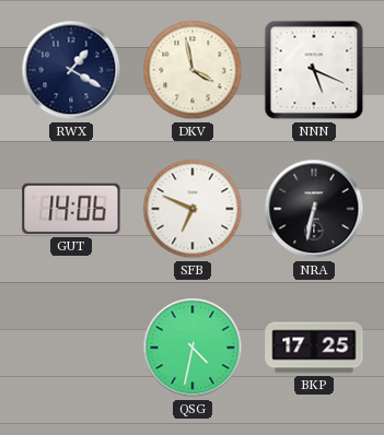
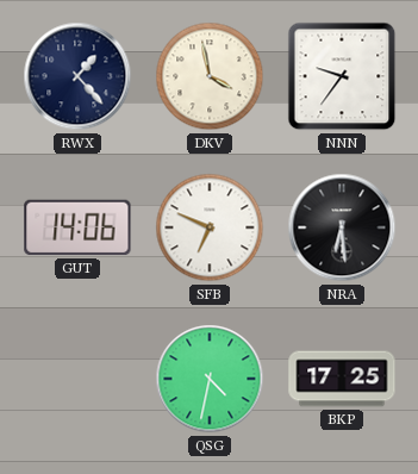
RWX: 1:20 -> 1:23
NNN: 5:19 -> 9:36
NRA: 6:32 -> 6:29
